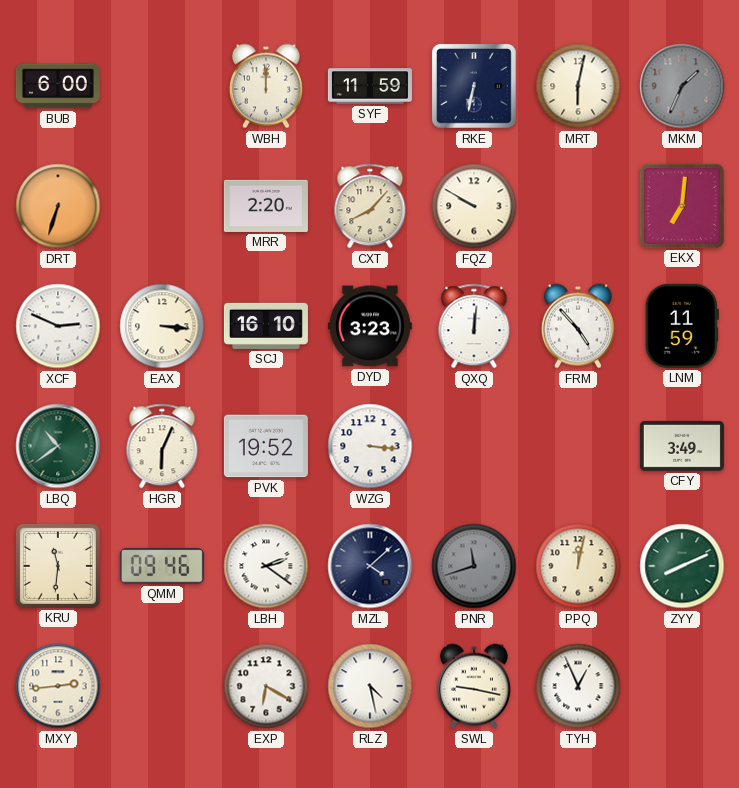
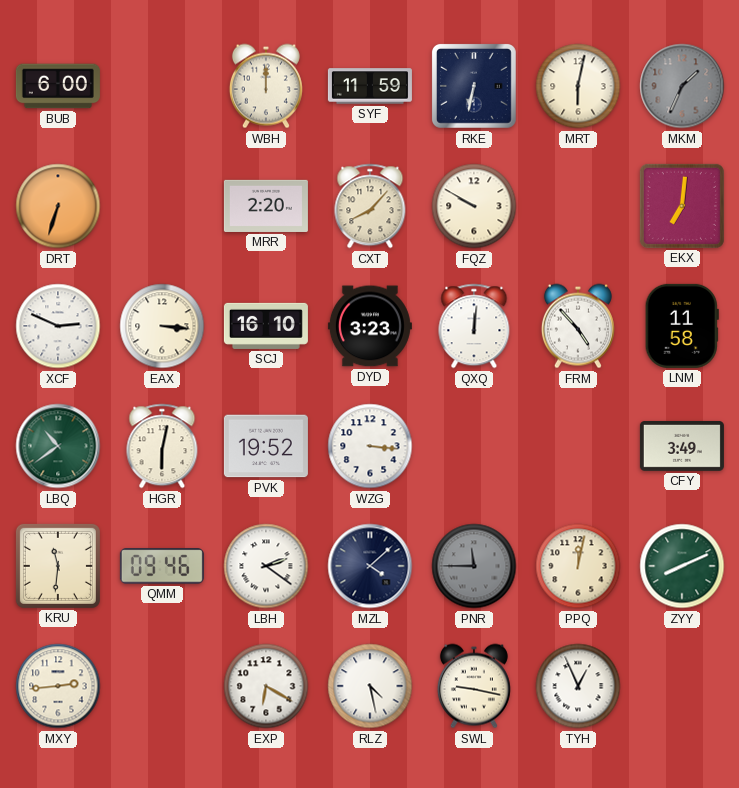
LNM: 11:59 -> 11:58
HGR: 6:04 -> 6:02
PNR: 11:42 -> 11:45
